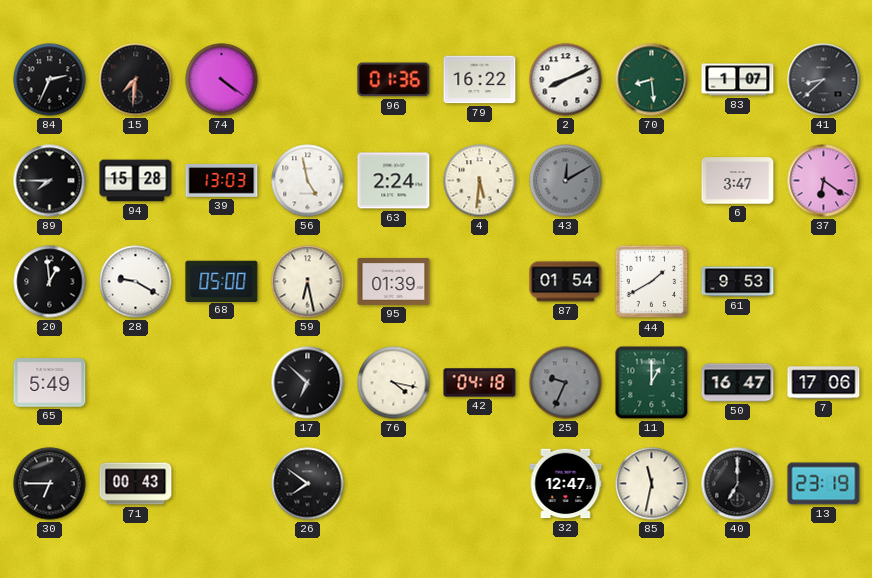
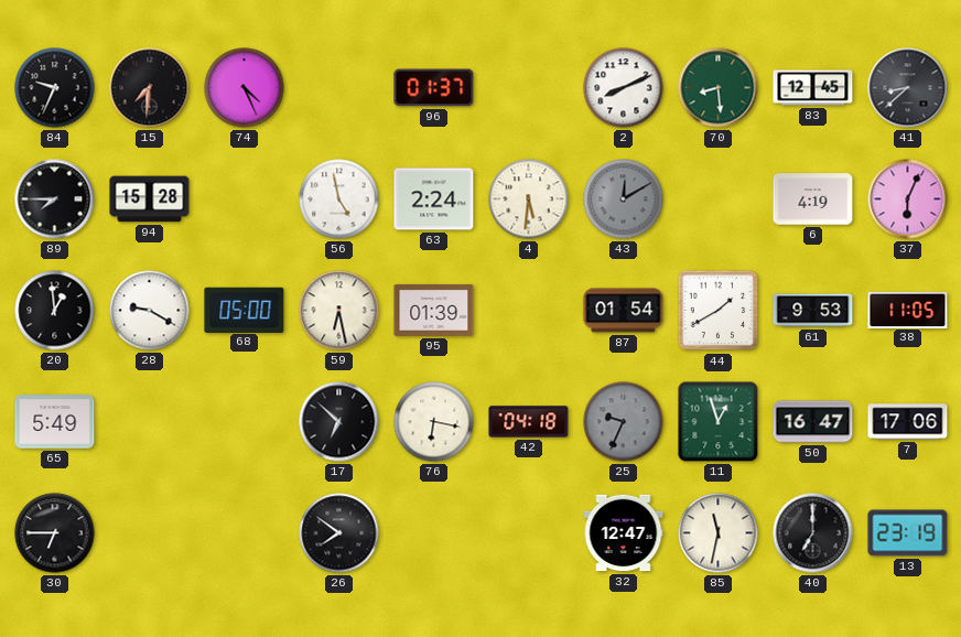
84: 2:34 -> 9:34
74: 4:21 -> 4:26
96: 01:36 -> 01:37
79: 16:22 -> none
83: 1:07 -> 12:45
39: 13:03 -> none
6: 3:47 -> 4:19
37: 6:21 -> 6:04
38: none -> 11:05
76: 4:17 -> 6:17
11: 1:00 -> 12:57
71: 00:43 -> none
